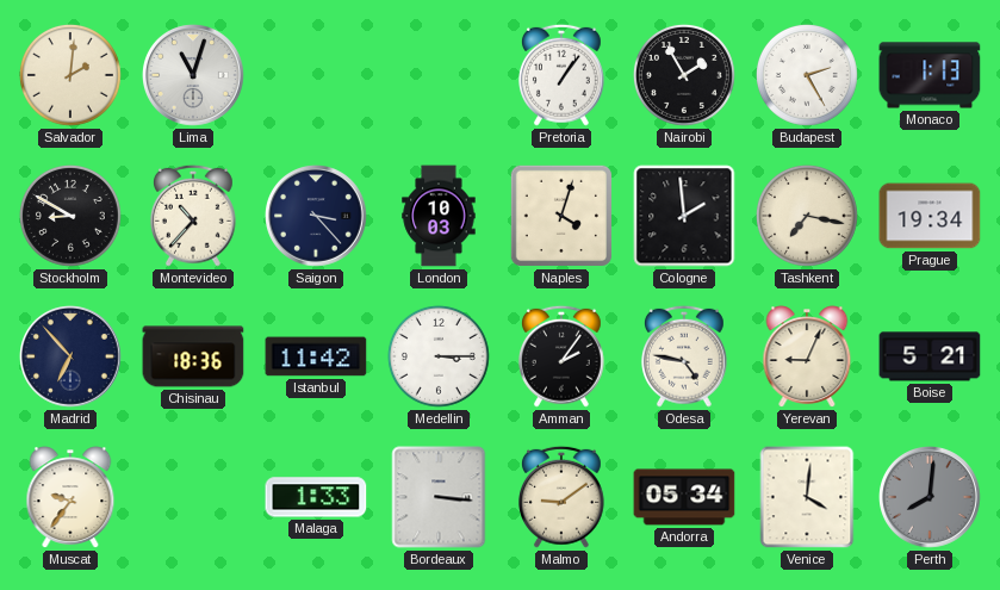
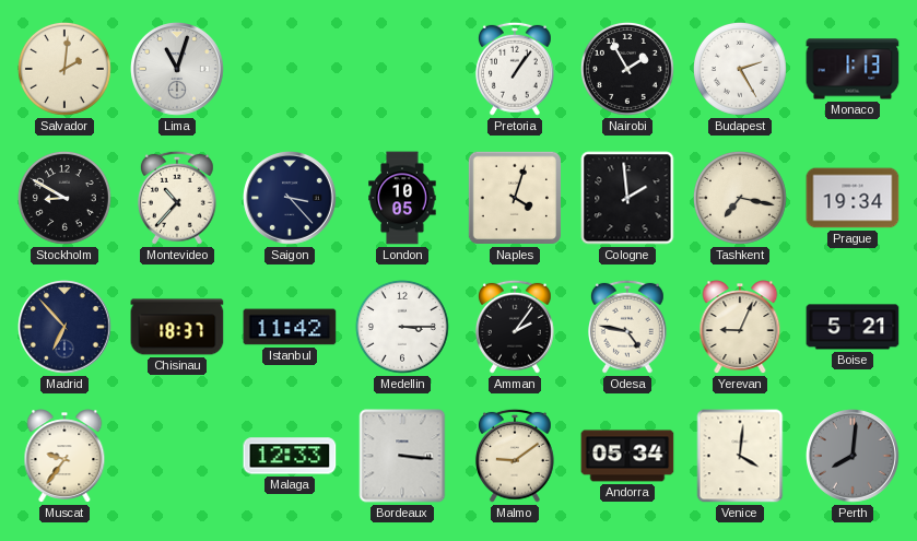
London: 10:03 -> 10:05
Chisinau: 18:36 -> 18:37
Malaga: 1:33 -> 12:33
